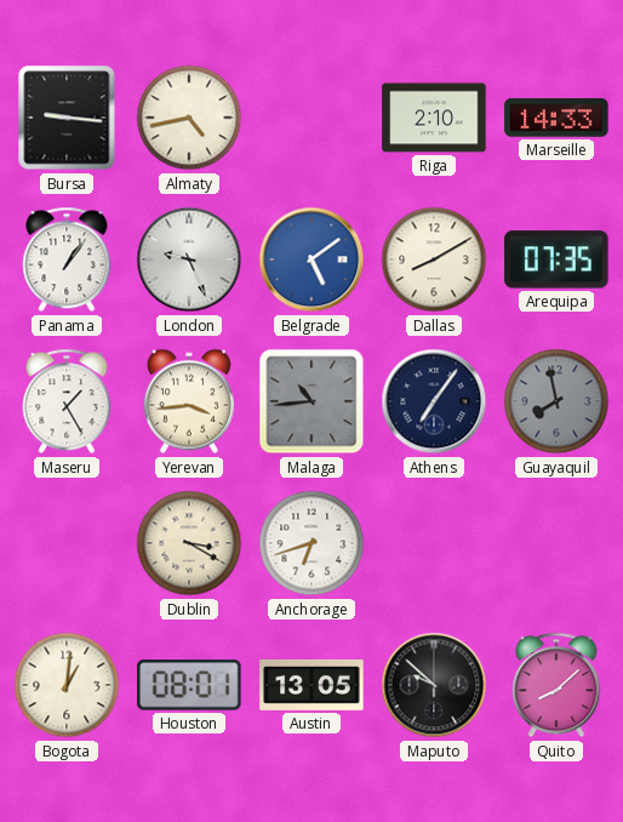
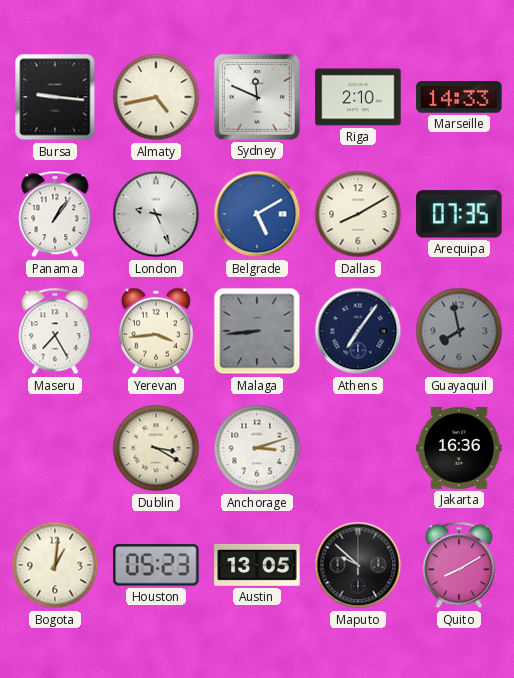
Sydney: none -> 11:49
Belgrade: 5:09 -> 5:10
Maseru: 1:25 -> 7:25
Malaga: 10:44 -> 8:44
Anchorage: 6:42 -> 3:12
Jakarta: none -> 16:36
Houston: 08:01 -> 05:23
Quito: 8:08 -> 8:10
